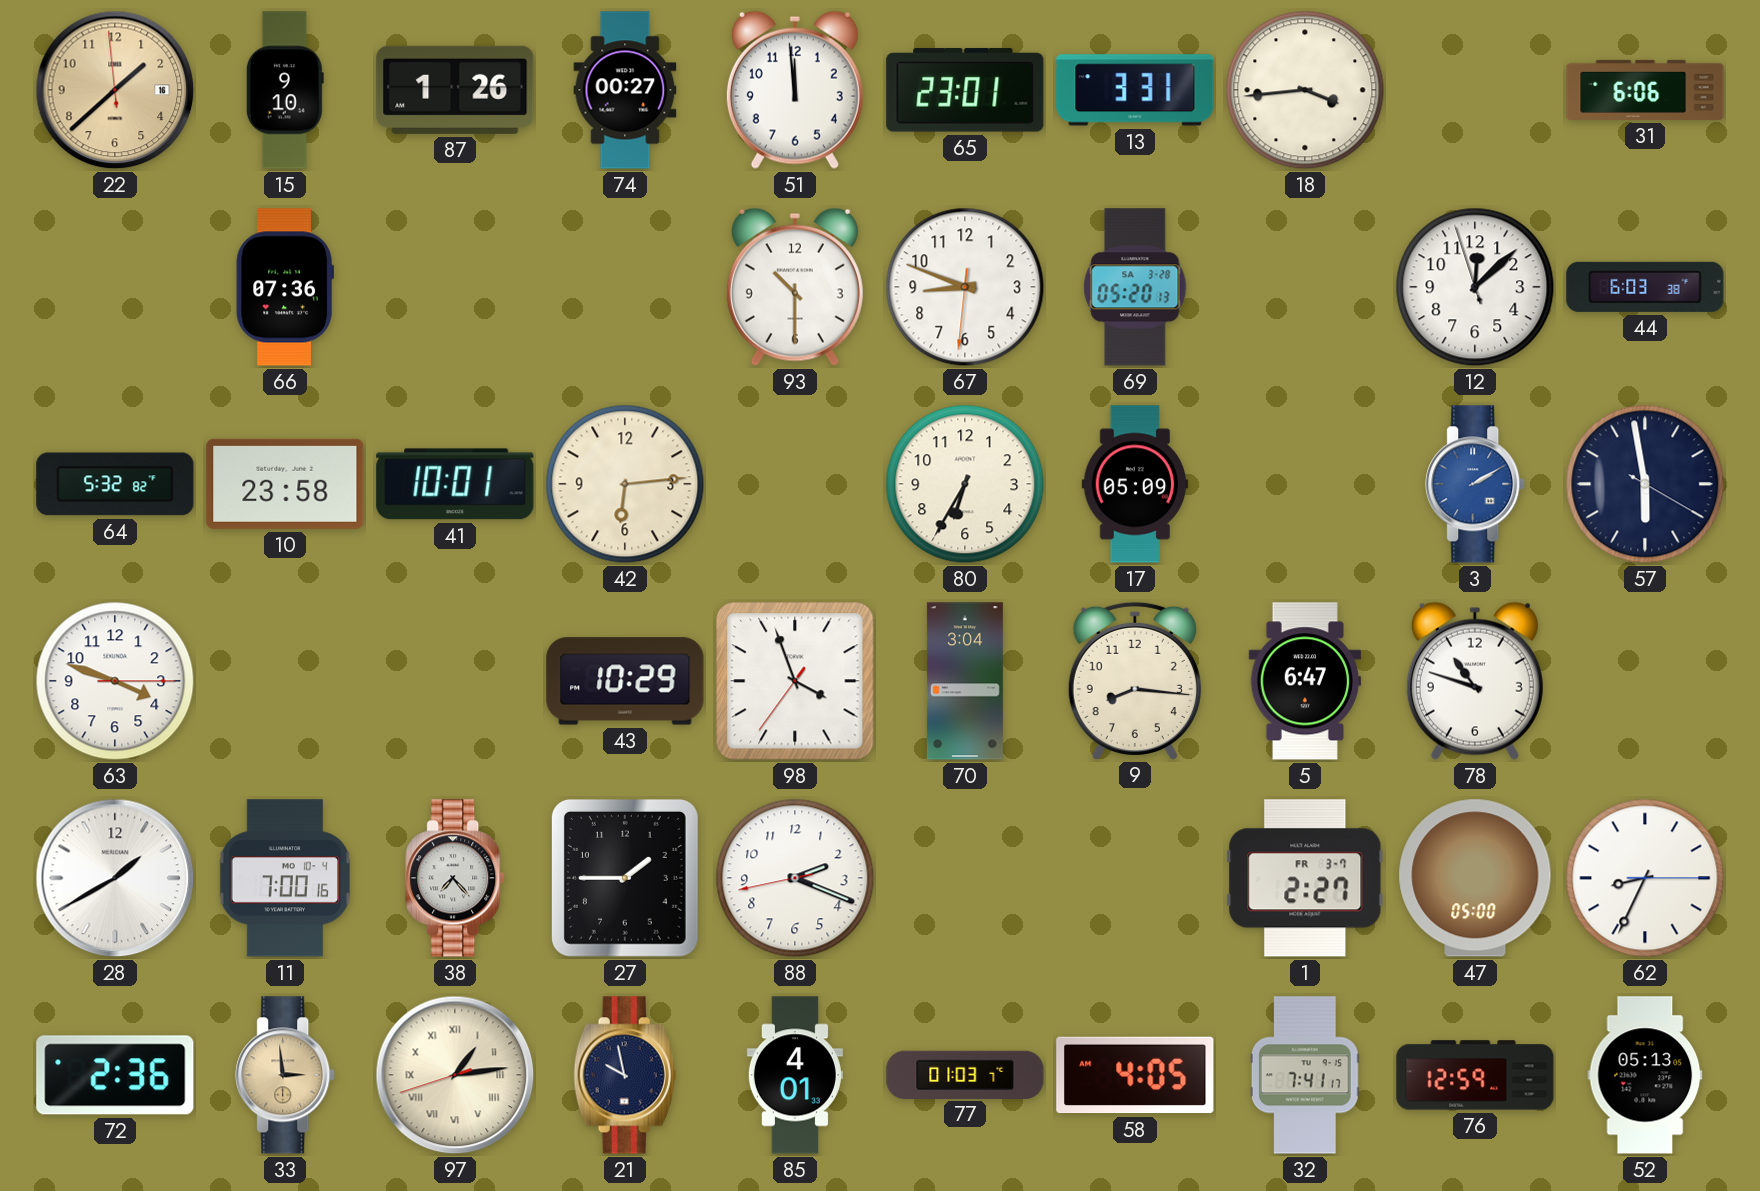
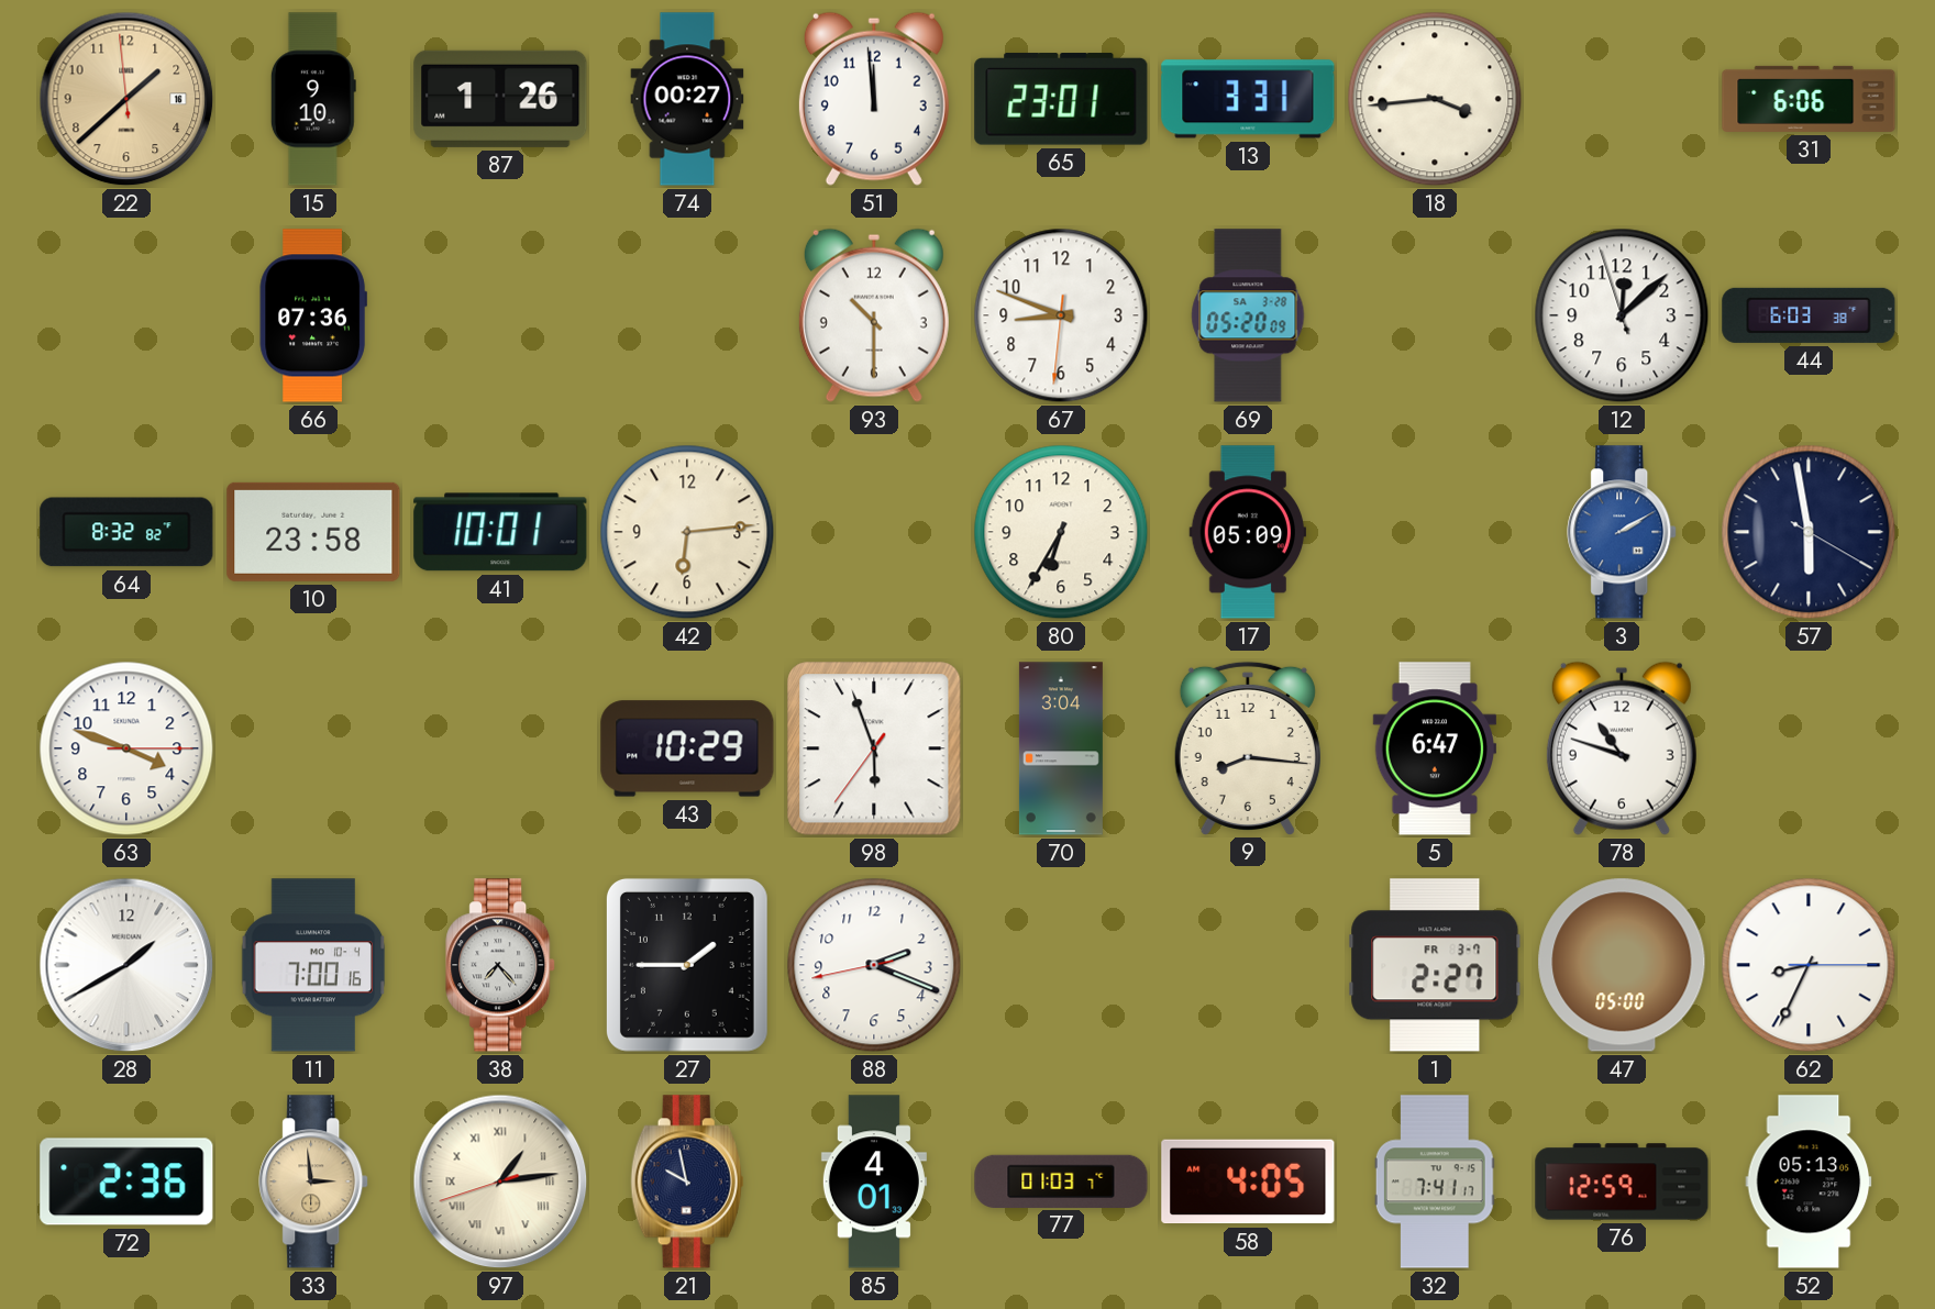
69: 05:20:13 -> 05:20:09
64: 5:32 -> 8:32
98: 3:56 -> 5:56
